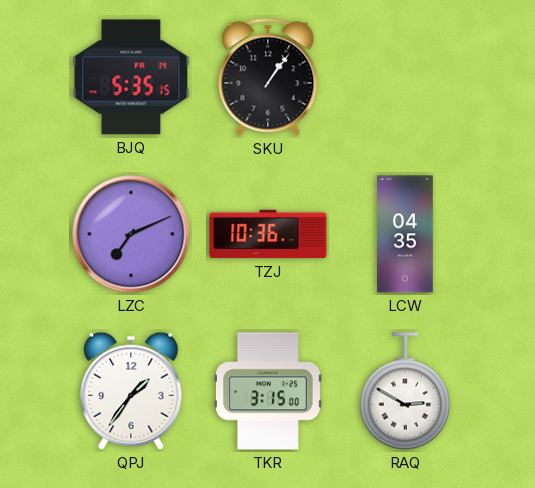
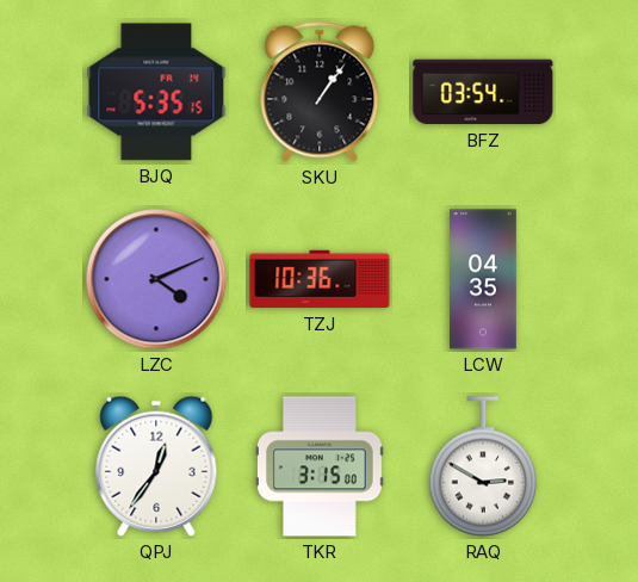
BFZ: none -> 03:54
LZC: 7:11 -> 4:11
QPJ: 1:36 -> 12:36
